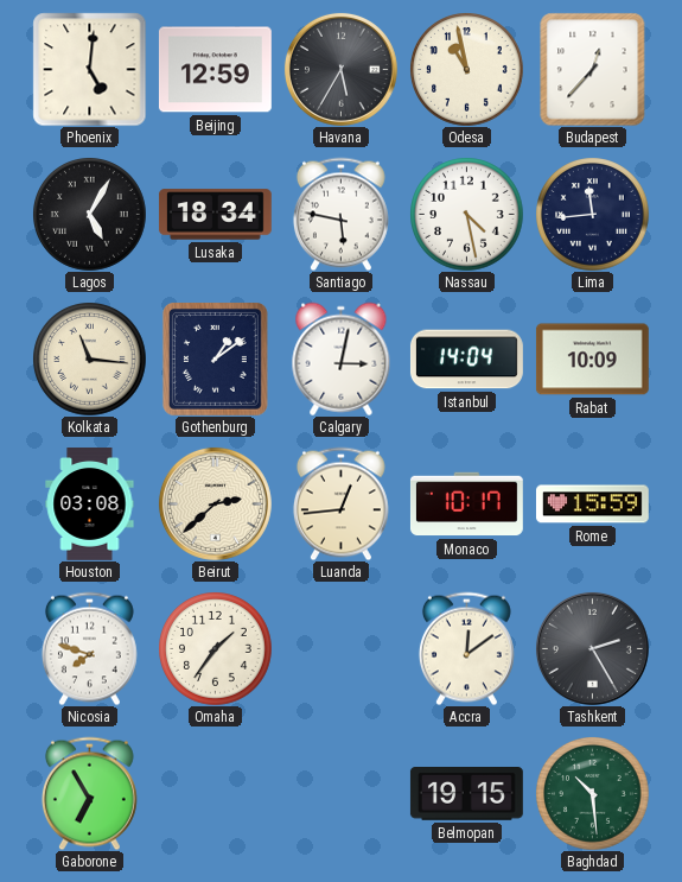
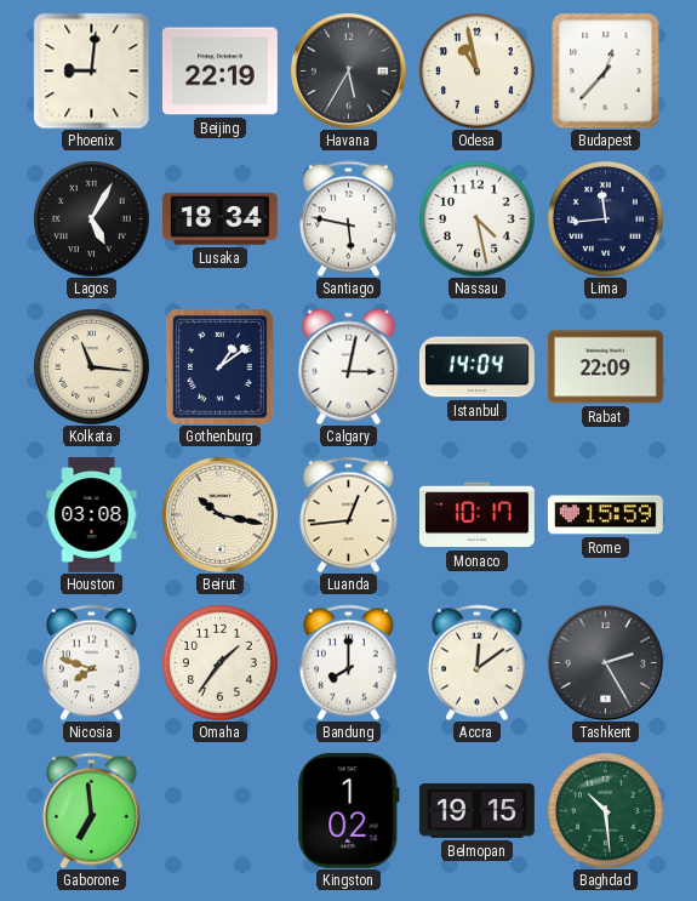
Phoenix: 5:01 -> 9:01
Beijing: 12:59 -> 22:19
Rabat: 10:09 -> 22:09
Beirut: 2:38 -> 10:17
Bandung: none -> 8:00
Gaborone: 6:55 -> 6:59
Kingston: none -> 1:02
